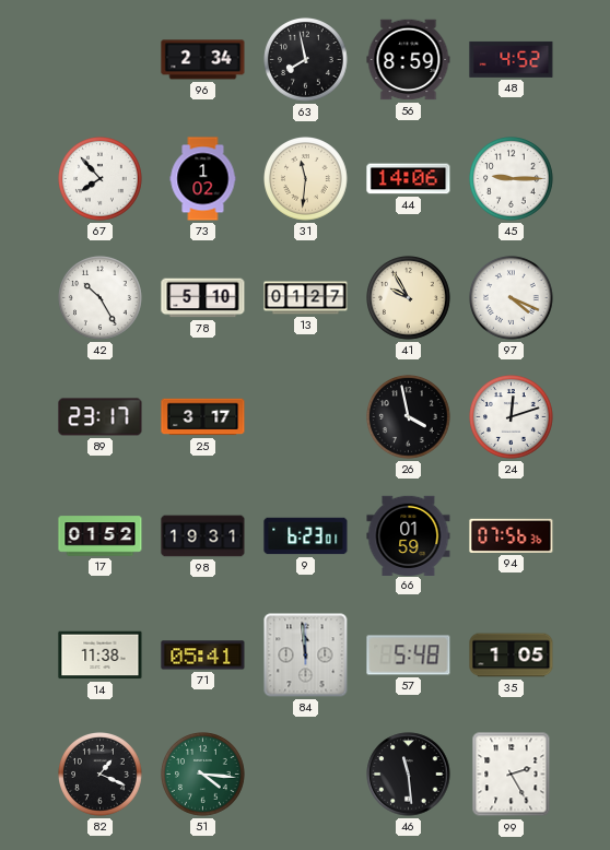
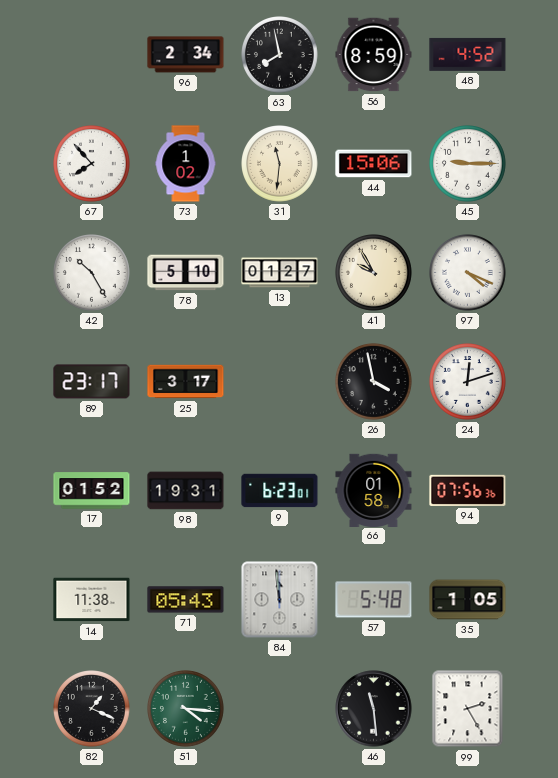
44: 14:06 -> 15:06
66: 01:59 -> 01:58
71: 05:41 -> 05:43
